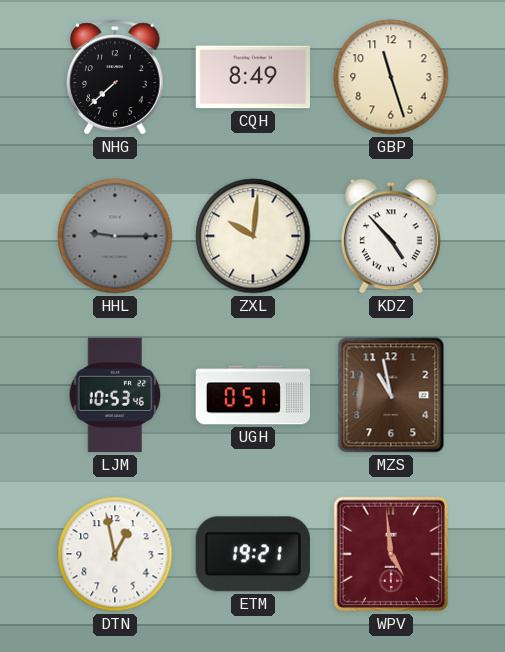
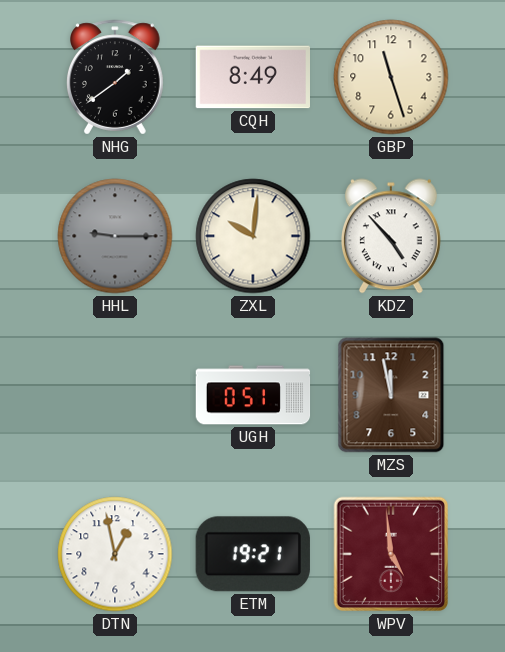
NHG: 7:38 -> 1:39
LJM: 10:53 -> none
MZS: 10:58 -> 11:58
